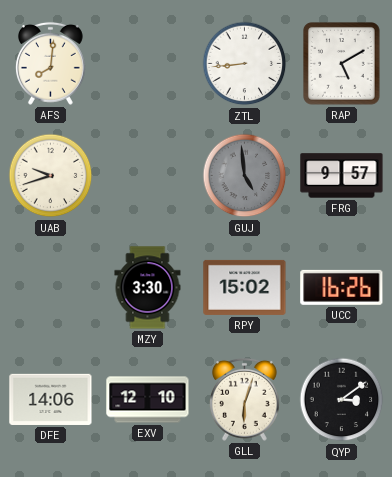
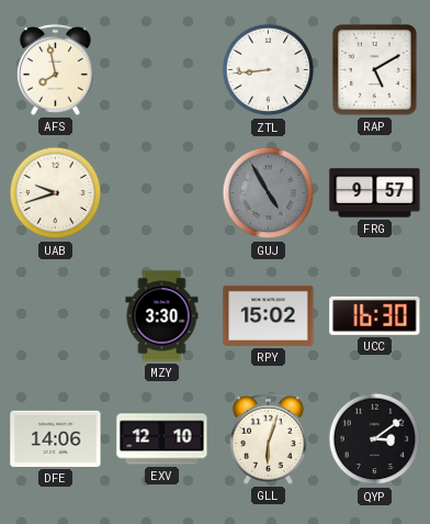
AFS: 8:01 -> 7:58
GUJ: 4:59 -> 4:55
UCC: 16:26 -> 16:30
